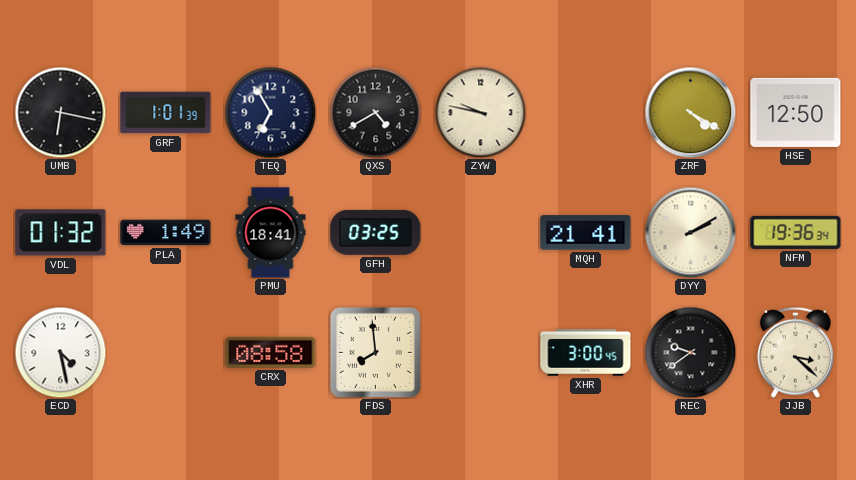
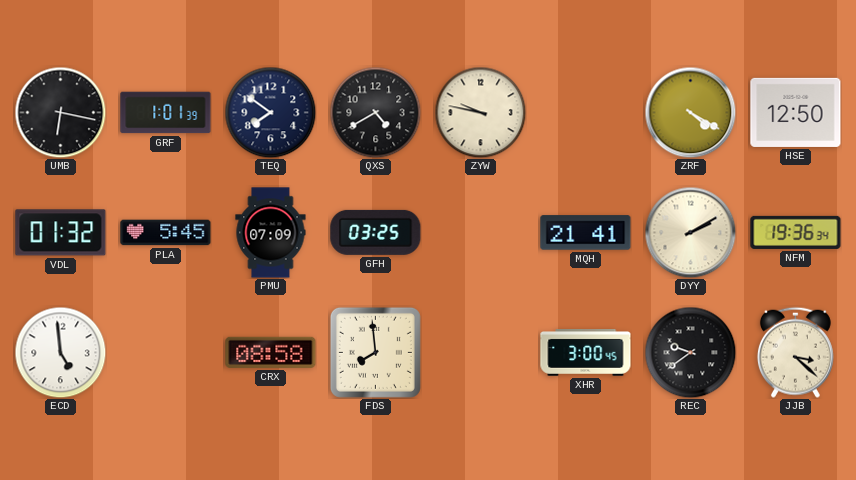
TEQ: 6:55 -> 7:51
PLA: 1:49 -> 5:45
PMU: 18:41 -> 07:09
ECD: 4:28 -> 4:59
